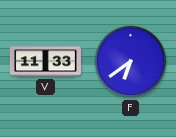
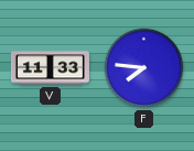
F: 6:39 -> 7:46
